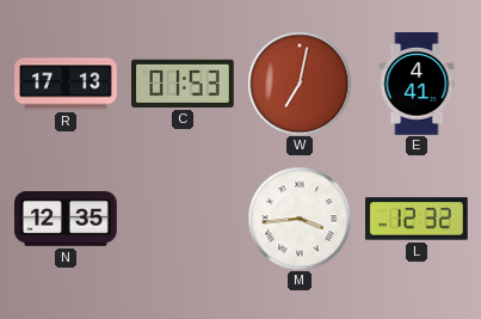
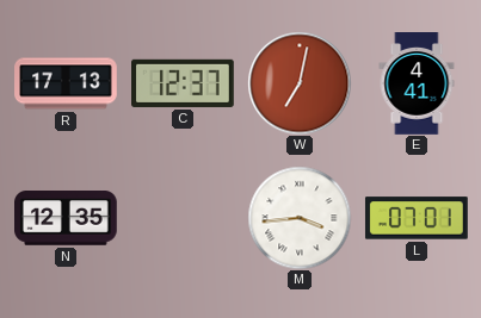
C: 01:53 -> 12:37
L: 12:32 -> 07:01
